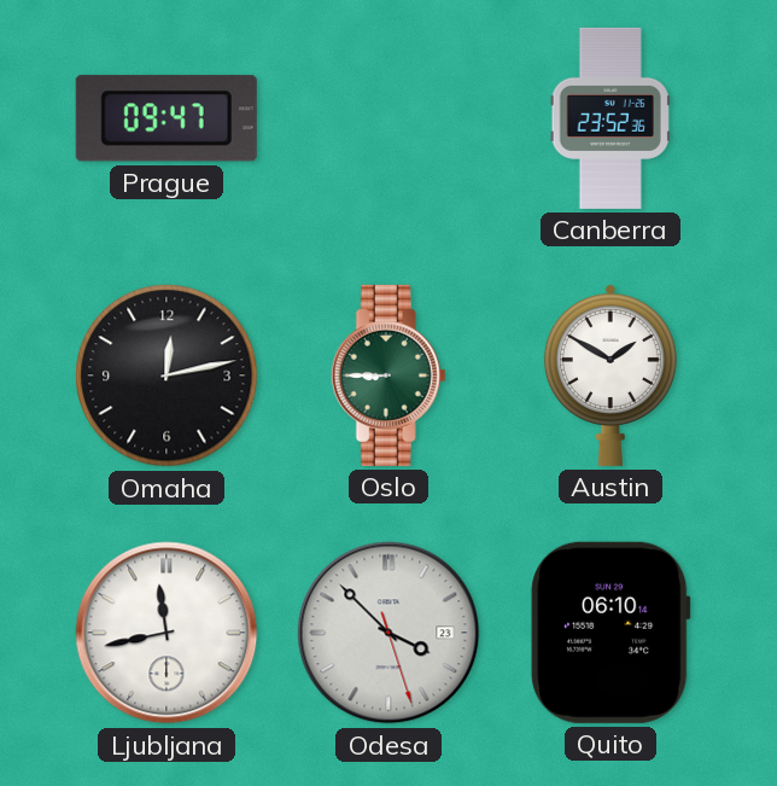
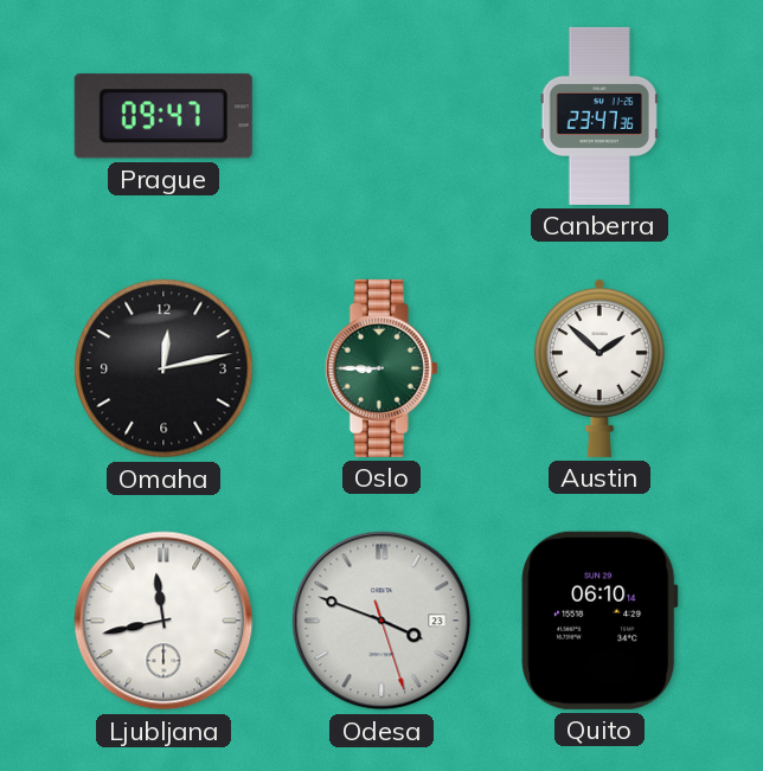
Canberra: 23:52 -> 23:47
Austin: 1:50 -> 1:52
Odesa: 3:52 -> 3:48
